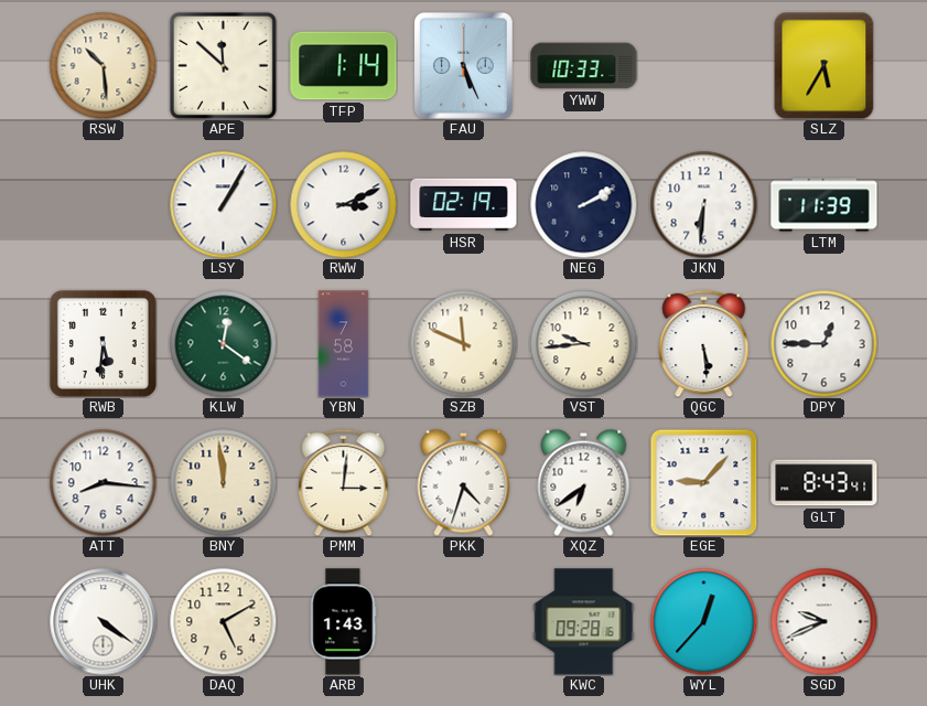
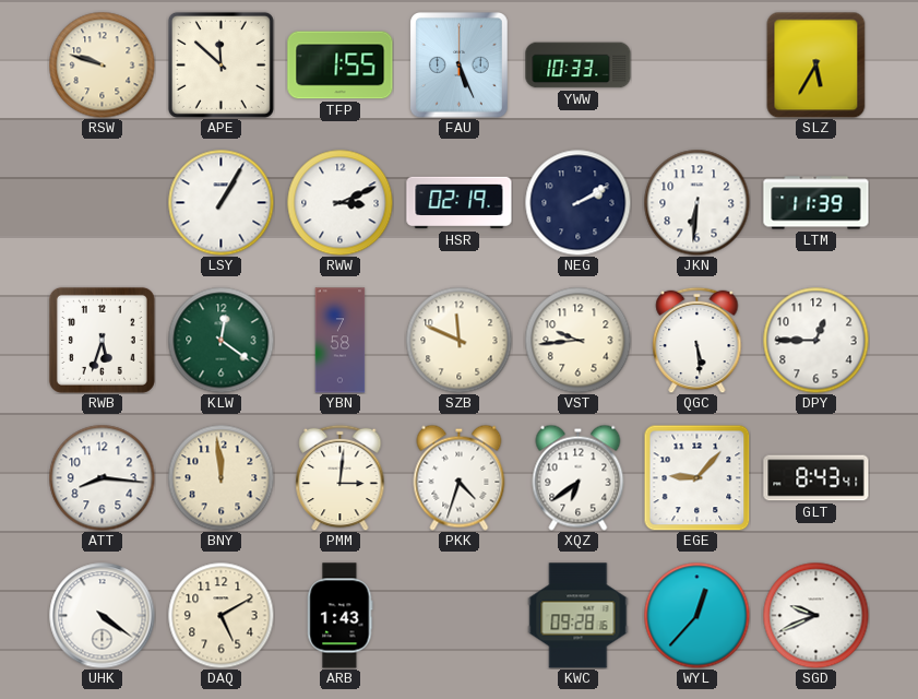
RSW: 10:29 -> 9:48
TFP: 1:14 -> 1:55
RWB: 5:31 -> 5:33
